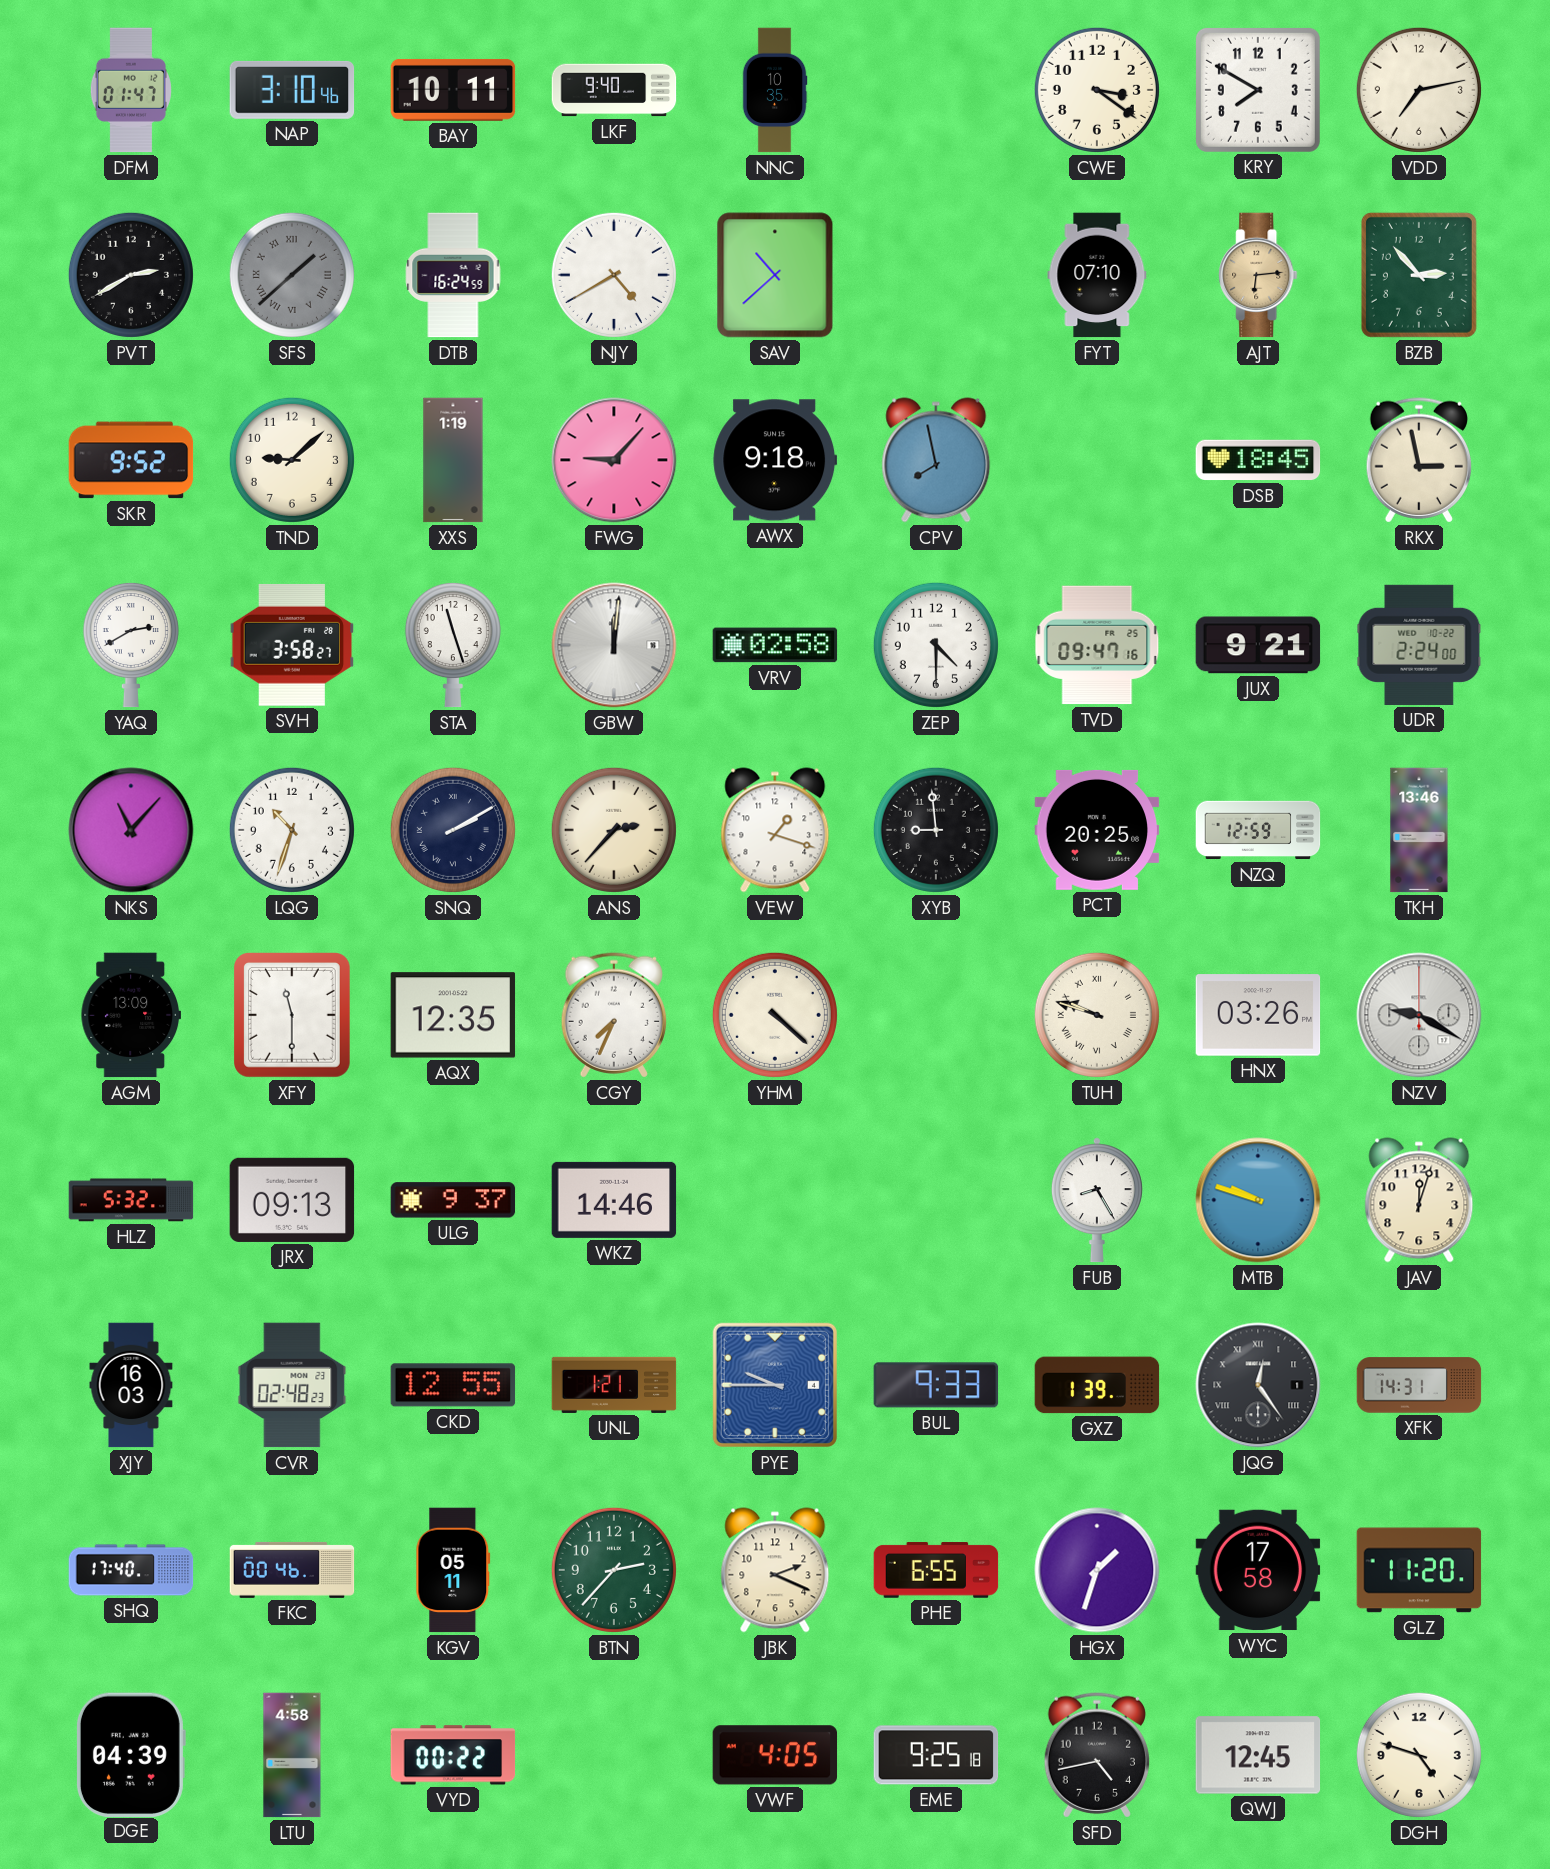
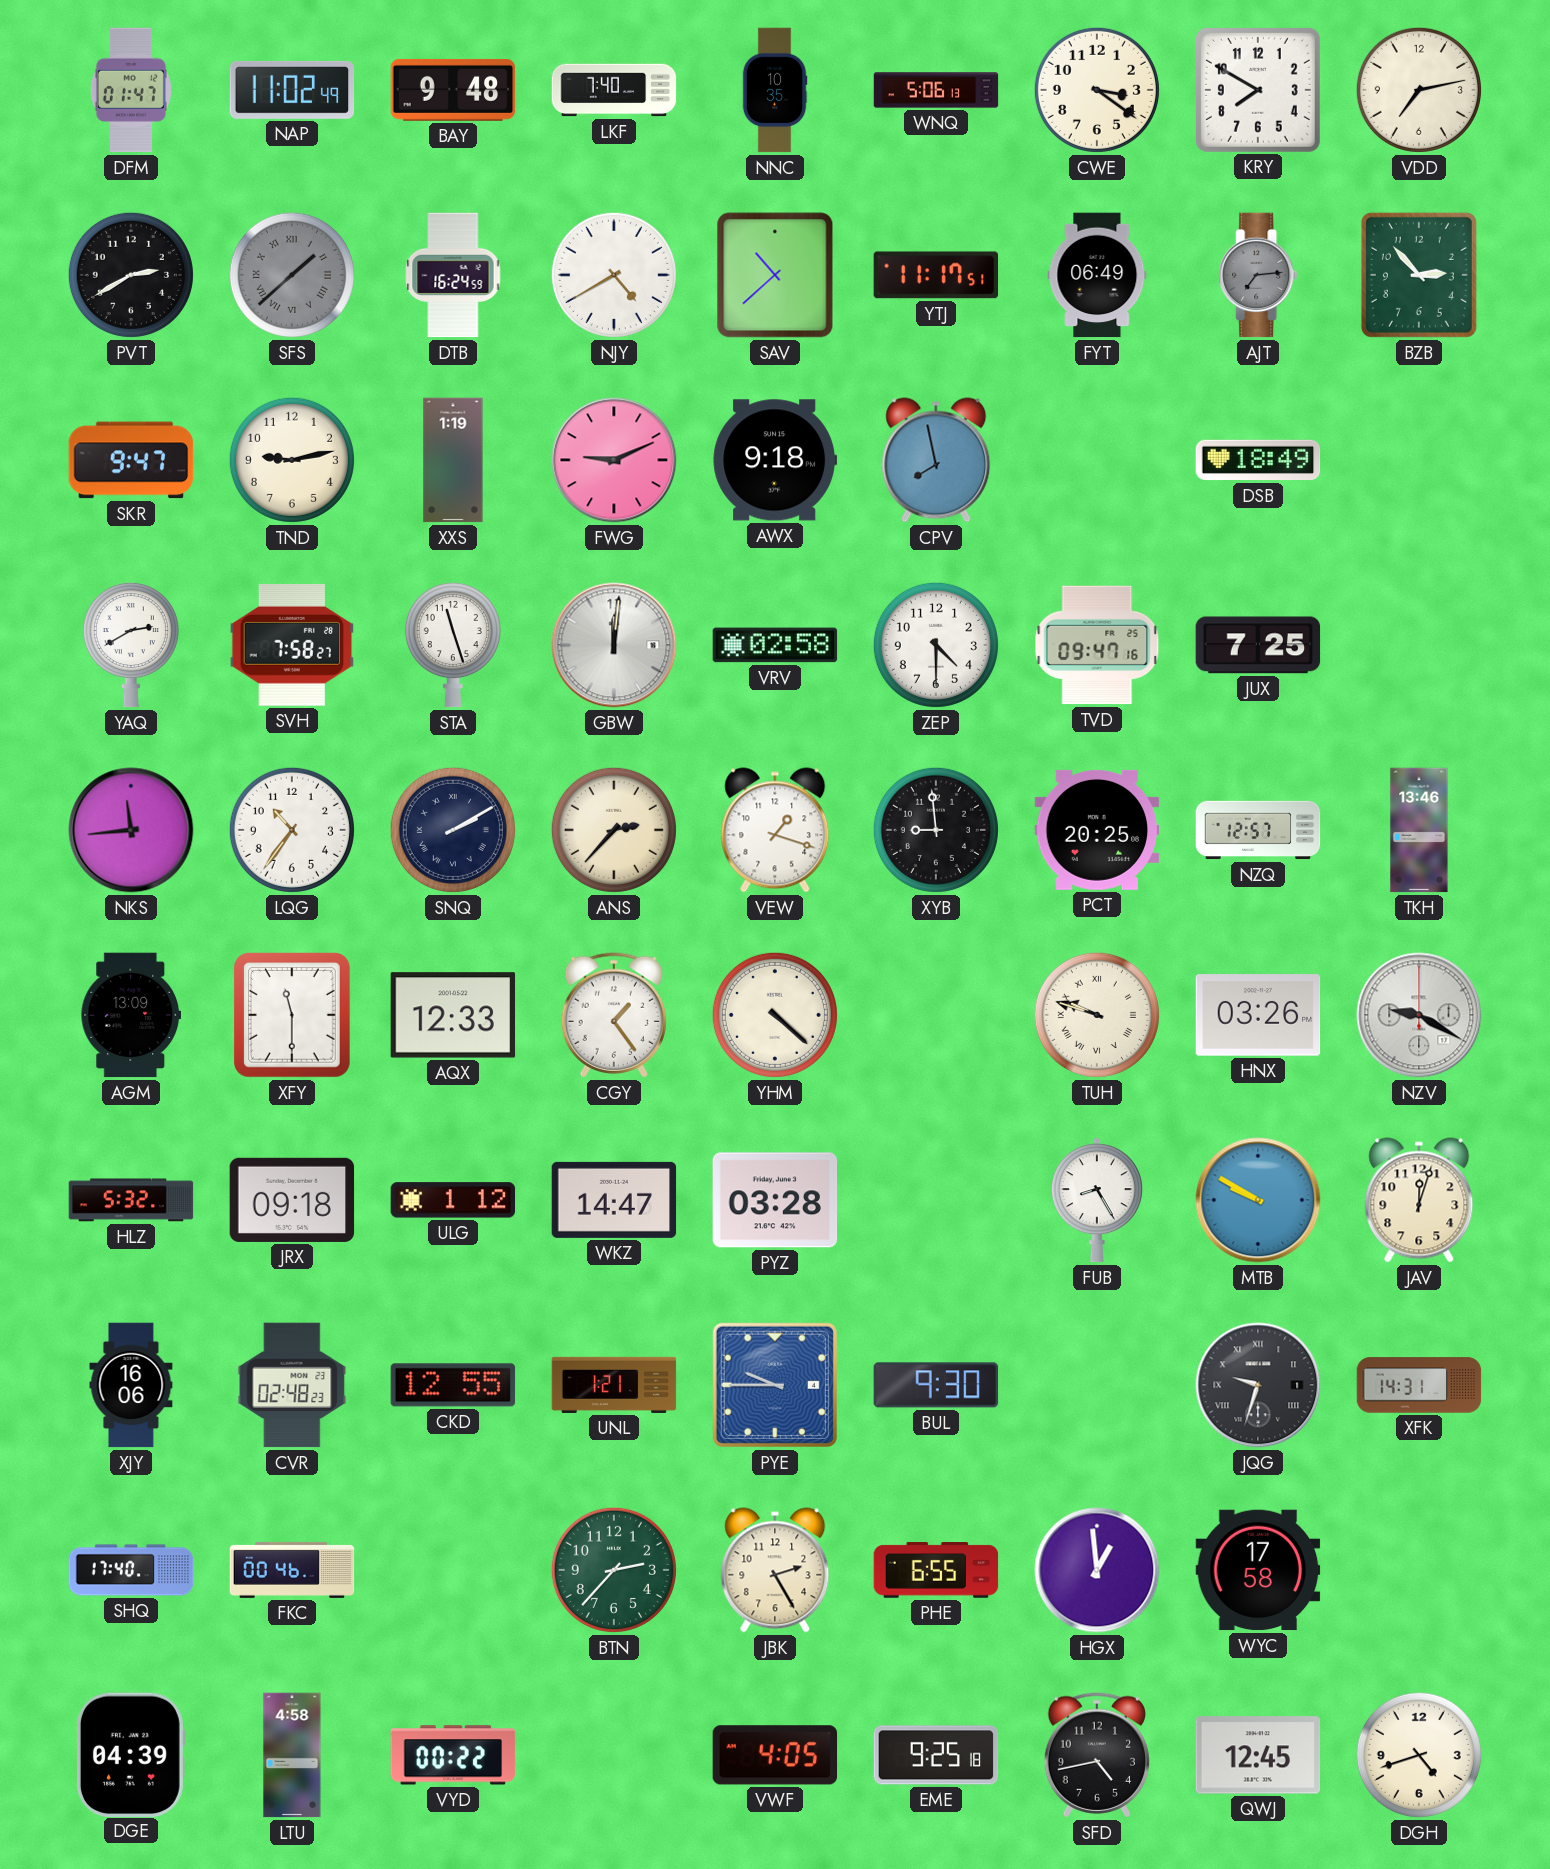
NAP: 3:10 -> 11:02
BAY: 10:11 -> 9:48
LKF: 9:40 -> 7:40
WNQ: none -> 5:06
YTJ: none -> 11:17
FYT: 07:10 -> 06:49
AJT: 6:14 -> 7:14
AJT dial: champagne -> grey
SKR: 9:52 -> 9:47
TND: 9:08 -> 9:13
FWG: 9:07 -> 9:11
DSB: 18:45 -> 18:49
RKX: 2:58 -> none
SVH: 3:58 -> 7:58
JUX: 9:21 -> 7:25
UDR: 2:24 -> none
NKS: 11:07 -> 11:44
LQG: 10:33 -> 10:36
NZQ: 12:59 -> 12:57
AQX: 12:35 -> 12:33
CGY: 7:34 -> 1:24
JRX: 09:13 -> 09:18
ULG: 9:37 -> 1:12
WKZ: 14:46 -> 14:47
PYZ: none -> 03:28
MTB: 9:48 -> 9:50
XJY: 16:03 -> 16:06
BUL: 9:33 -> 9:30
GXZ: 1:39 -> none
JQG: 12:24 -> 9:33
KGV: 05:11 -> none
JBK: 2:19 -> 2:25
HGX: 1:33 -> 12:59
GLZ: 11:20 -> none
DGH: 4:48 -> 4:42
